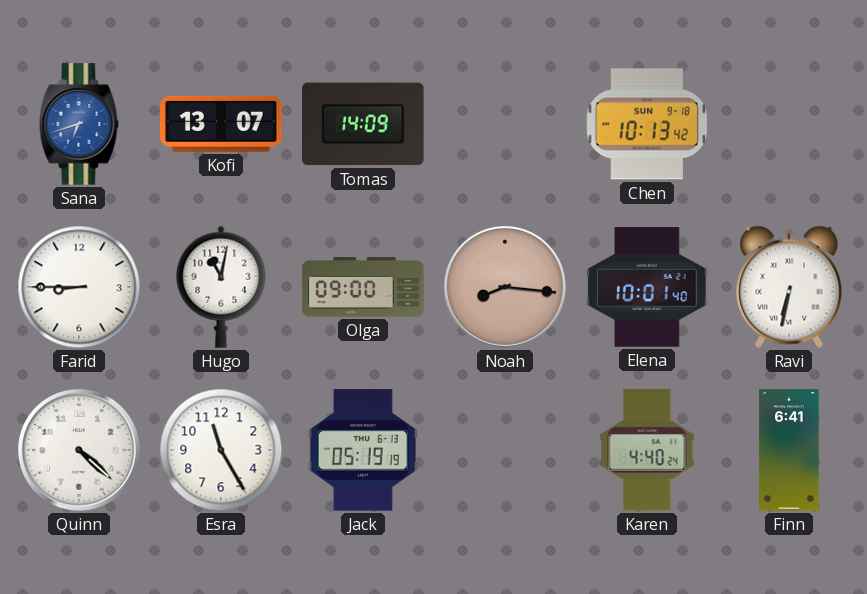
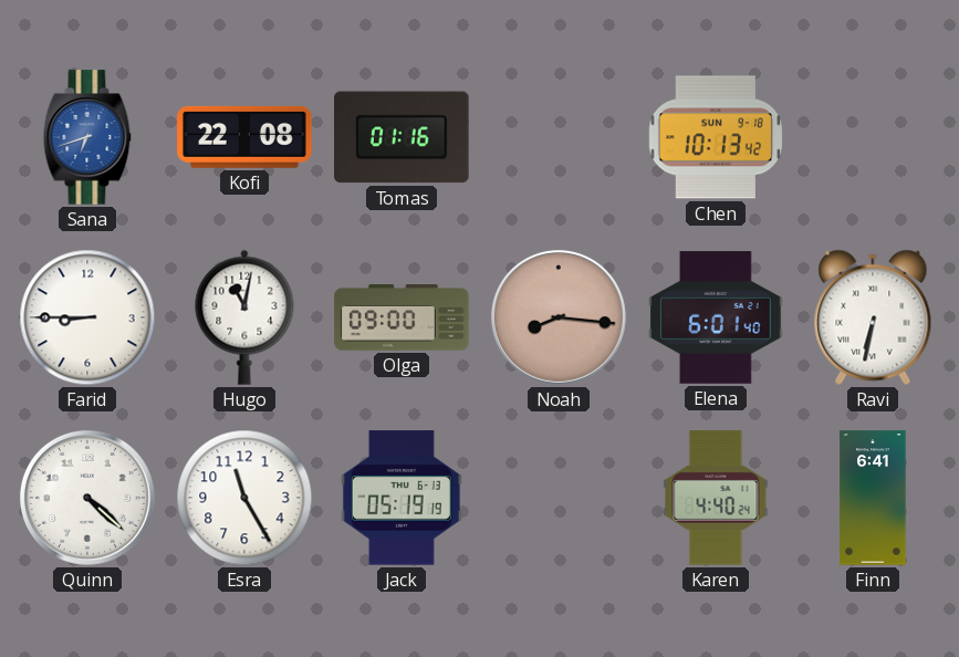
Kofi: 13:07 -> 22:08
Tomas: 14:09 -> 01:16
Elena: 10:01 -> 6:01
